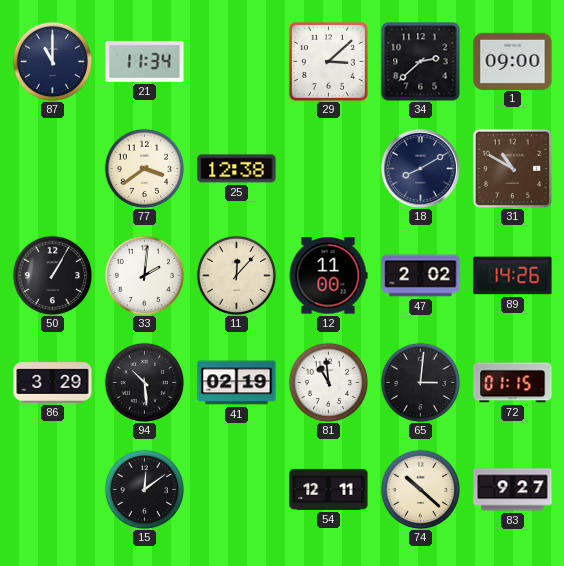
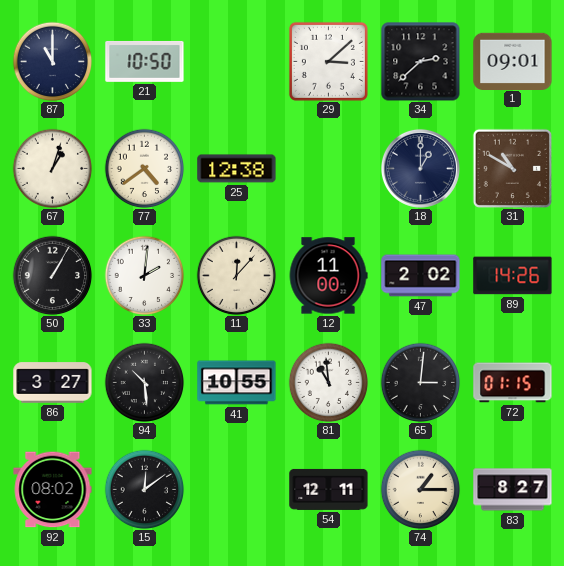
21: 11:34 -> 10:50
1: 09:00 -> 09:01
67: none -> 1:03
77: 3:39 -> 4:39
18: 8:10 -> 1:00
86: 3:29 -> 3:27
41: 02:19 -> 10:55
92: none -> 08:02
74: 10:22 -> 1:15
83: 9:27 -> 8:27
